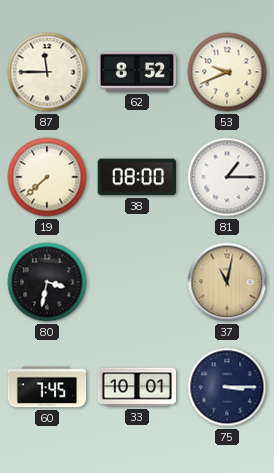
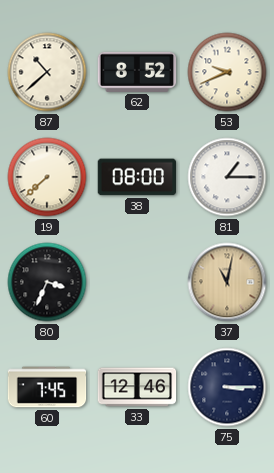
87: 11:45 -> 10:38
80: 3:32 -> 3:34
33: 10:01 -> 12:46
